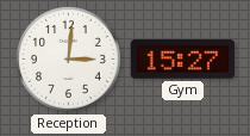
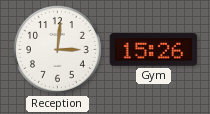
Gym: 15:27 -> 15:26
